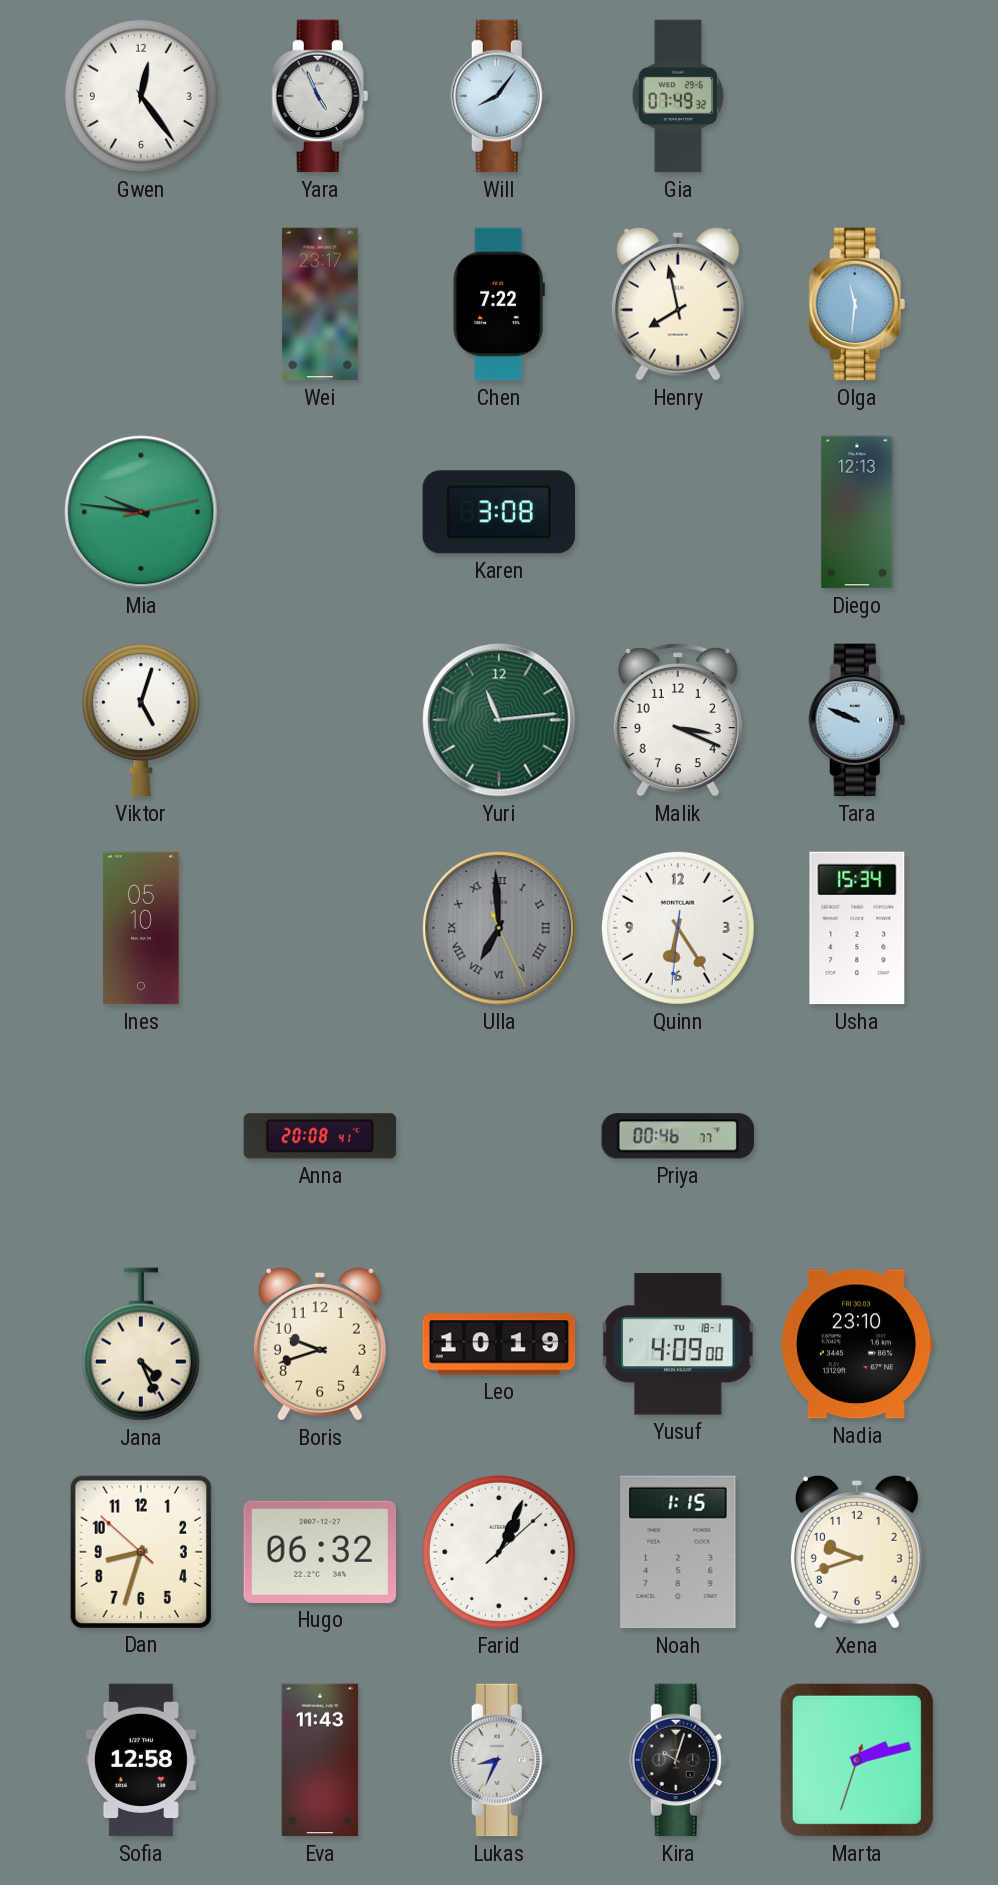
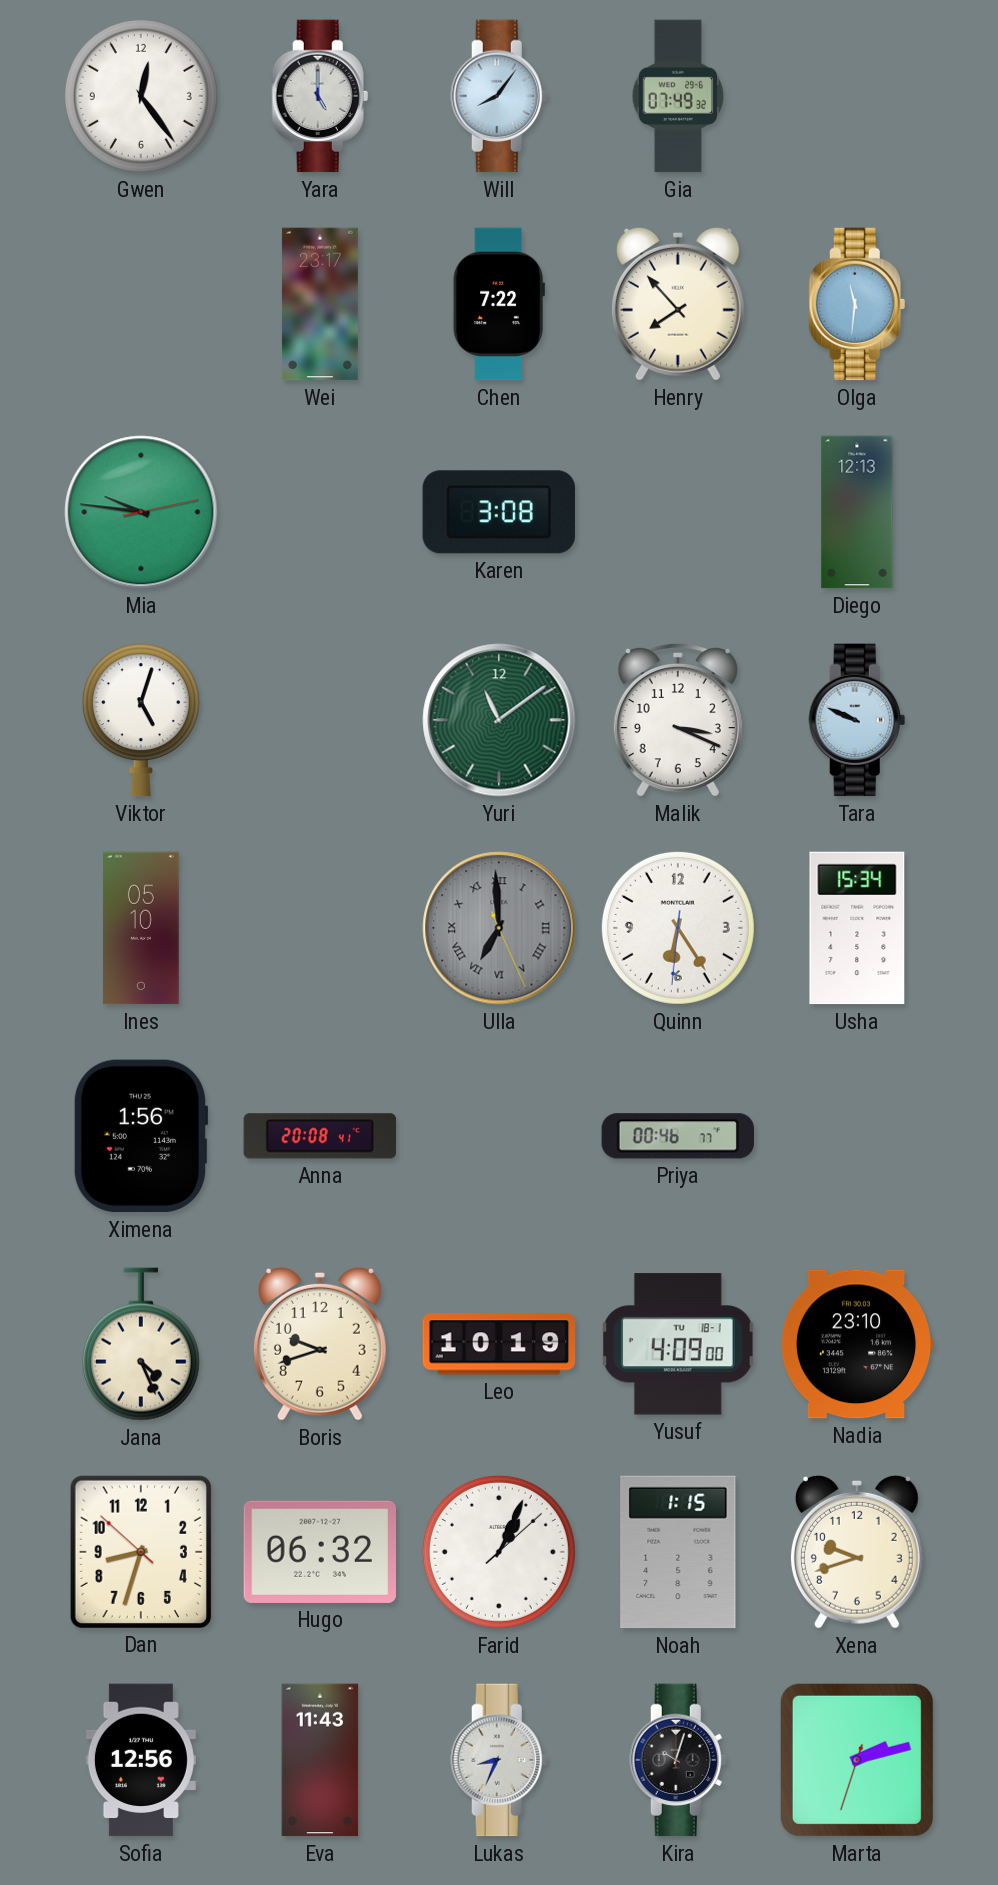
Yara: 4:56 -> 5:00
Henry: 7:58 -> 7:53
Yuri: 11:14 -> 11:09
Ximena: none -> 1:56
Sofia: 12:58 -> 12:56
